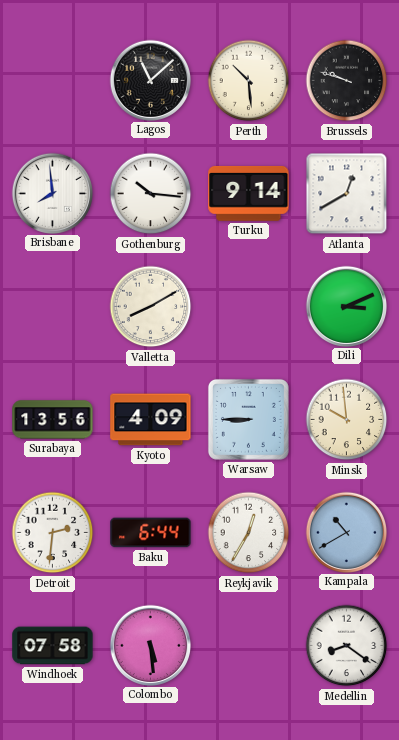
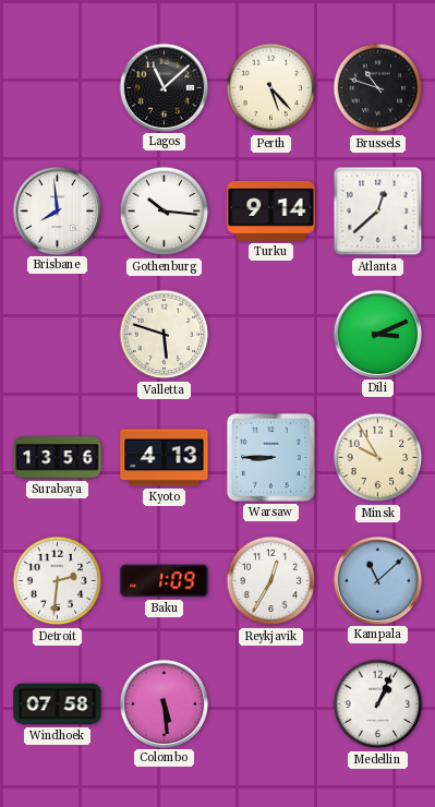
Perth: 10:29 -> 5:23
Brussels: 9:48 -> 10:48
Atlanta: 12:40 -> 12:38
Valletta: 8:10 -> 5:48
Kyoto: 4:09 -> 4:13
Minsk: 9:59 -> 9:55
Baku: 6:44 -> 1:09
Kampala: 10:40 -> 11:08
Medellin: 8:21 -> 1:04
